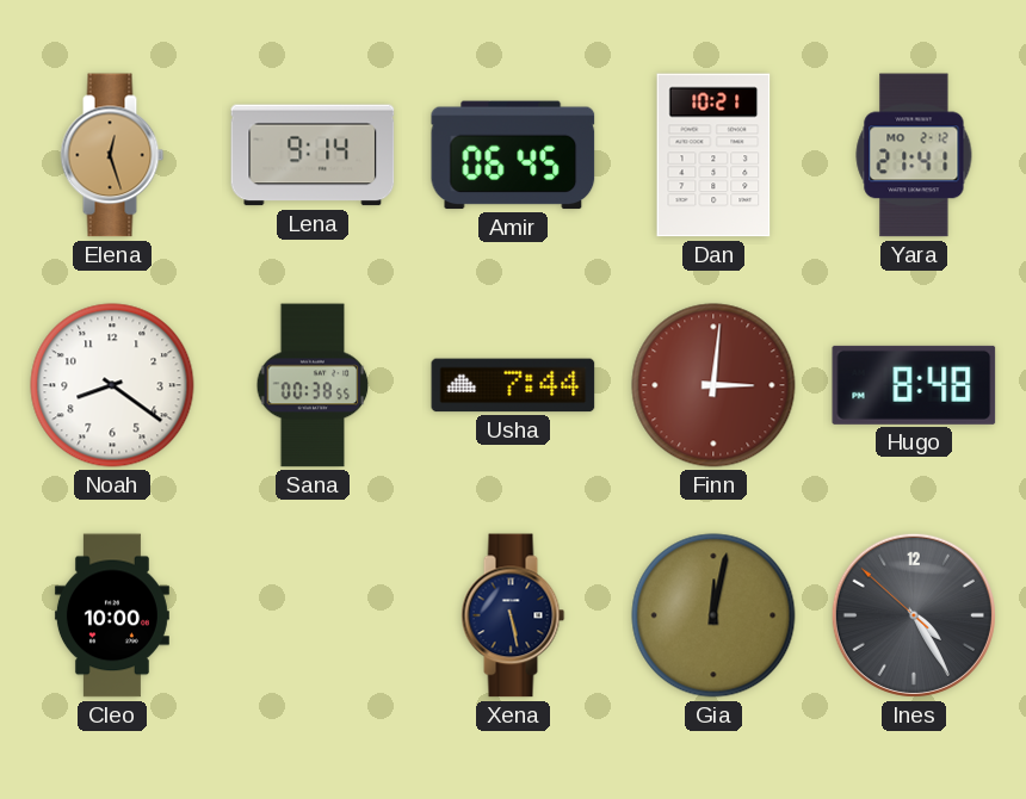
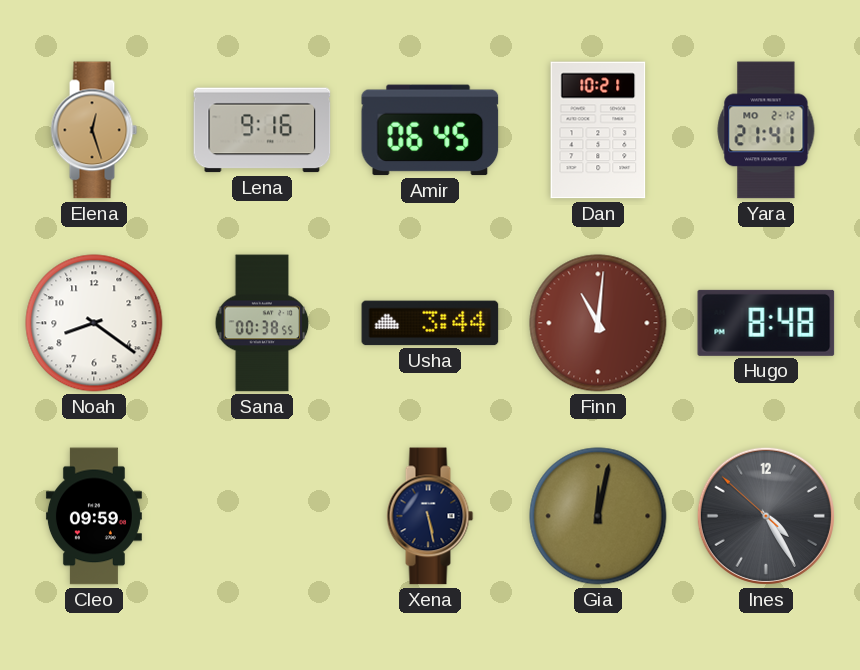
Lena: 9:14 -> 9:16
Usha: 7:44 -> 3:44
Finn: 3:01 -> 11:01
Cleo: 10:00 -> 09:59
